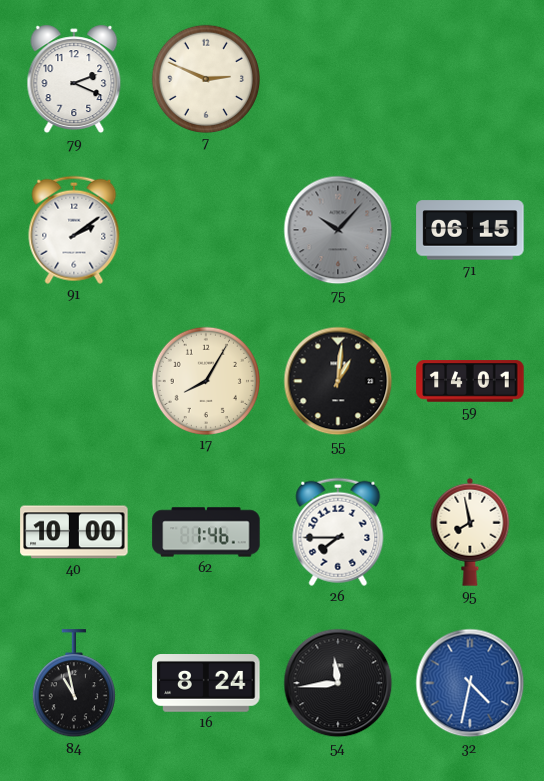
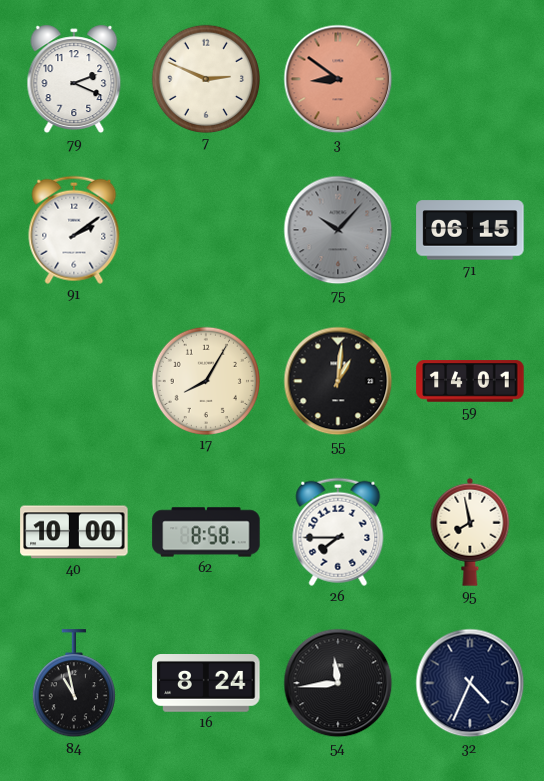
3: none -> 8:51
62: 1:46 -> 8:58
32: 4:32 -> 4:34
32 dial: blue -> navy
